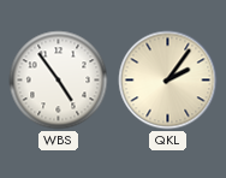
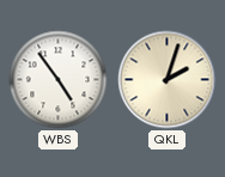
QKL: 2:06 -> 2:03
